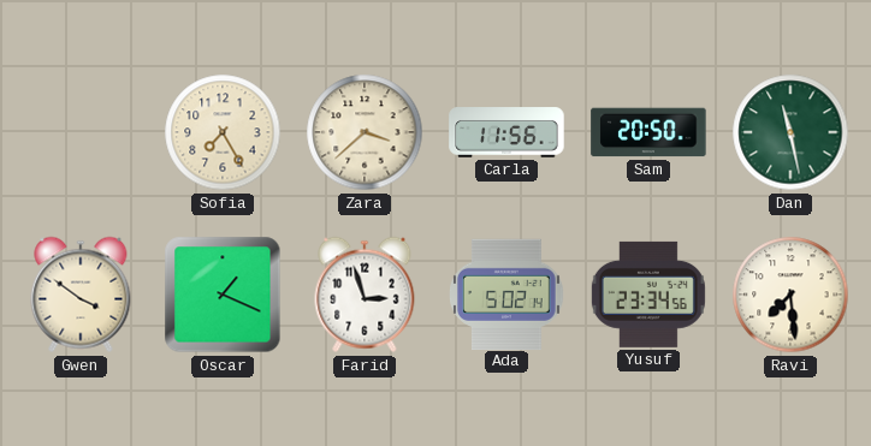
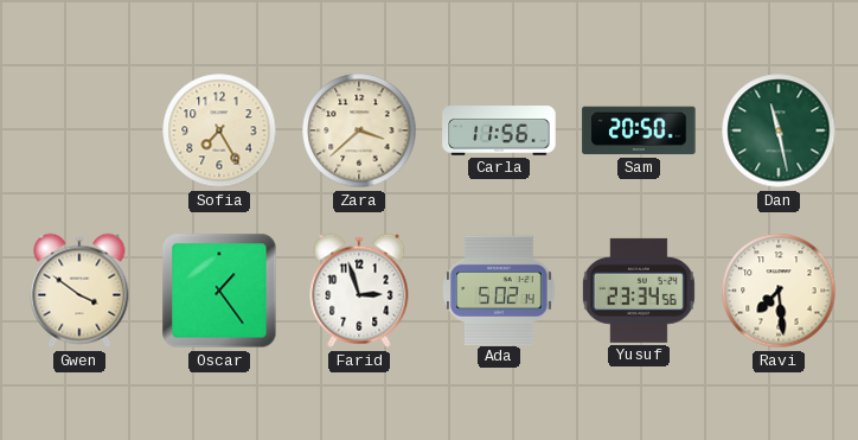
Oscar: 1:19 -> 1:24
